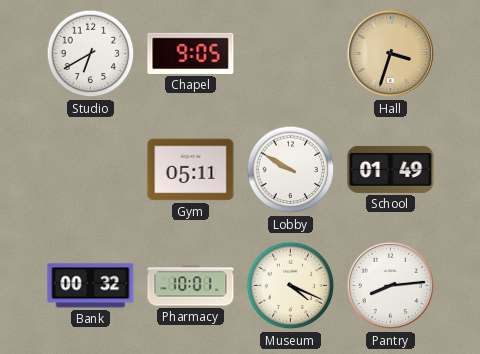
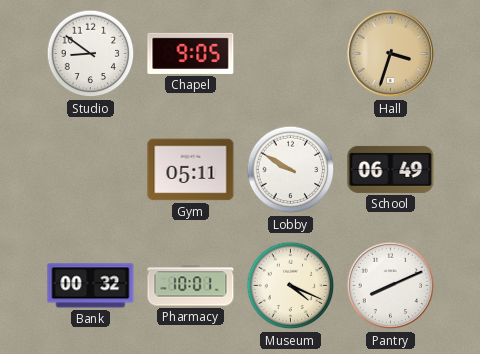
Studio: 6:40 -> 8:51
School: 01:49 -> 06:49
Pantry: 8:14 -> 8:11
